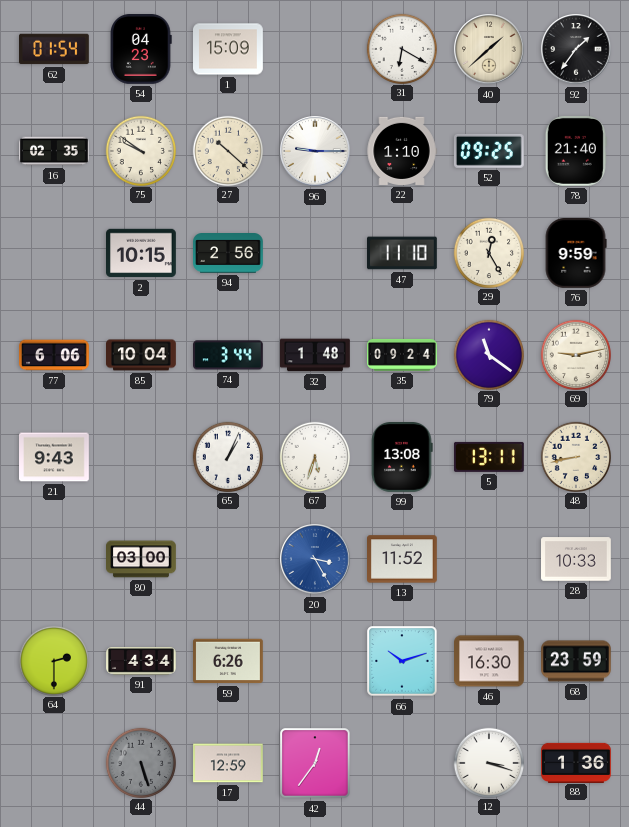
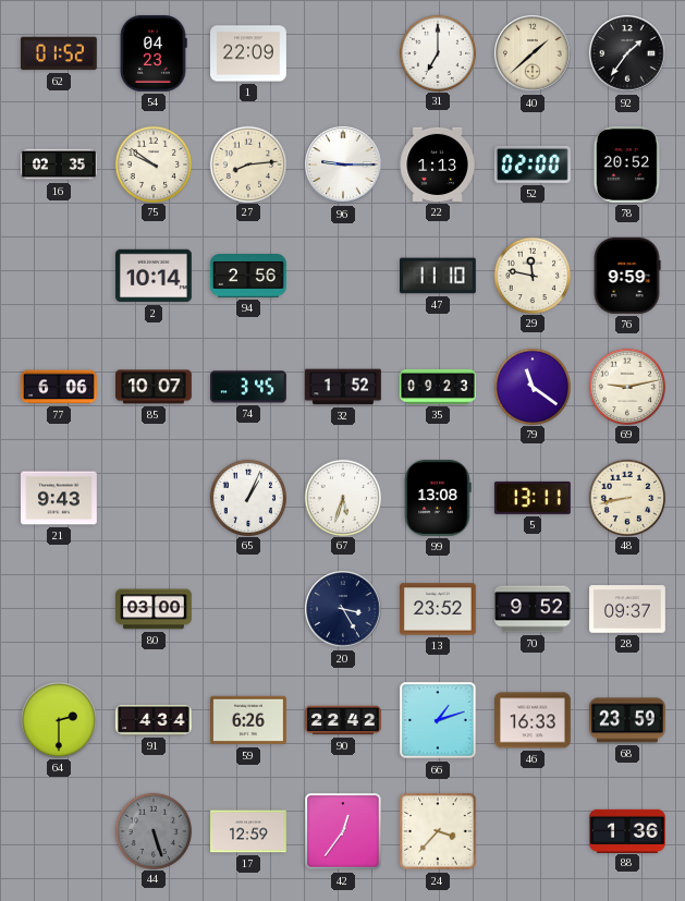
62: 01:54 -> 01:52
1: 15:09 -> 22:09
31: 6:20 -> 7:00
27: 10:22 -> 8:14
22: 1:10 -> 1:13
52: 09:25 -> 02:00
78: 21:40 -> 20:52
2: 10:15 -> 10:14
29: 12:25 -> 11:47
85: 10:04 -> 10:07
74: 3:44 -> 3:45
32: 1:48 -> 1:52
35: 09:24 -> 09:23
20 dial: blue -> navy
13: 11:52 -> 23:52
70: none -> 9:52
28: 10:33 -> 09:37
90: none -> 22:42
66: 10:12 -> 1:12
46: 16:30 -> 16:33
24: none -> 3:37
12: 3:18 -> none
